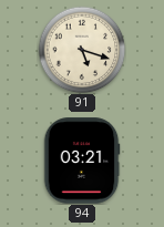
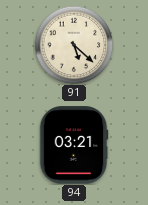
91: 5:18 -> 5:22
